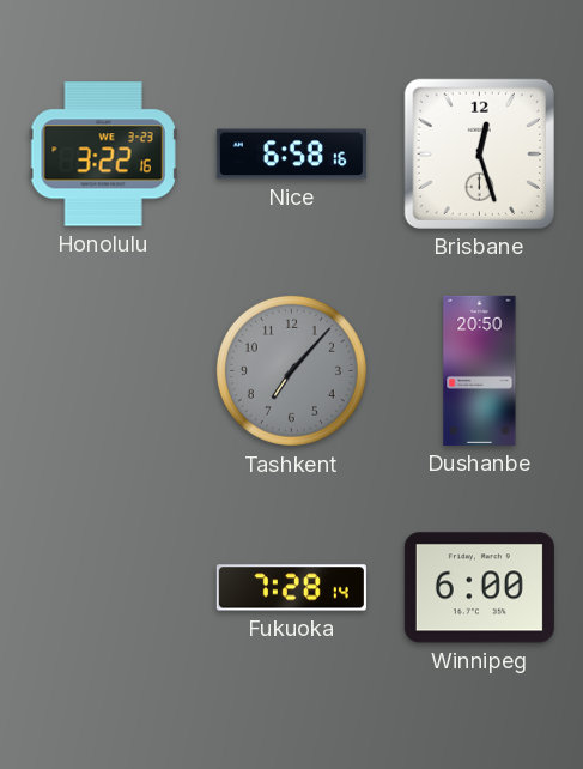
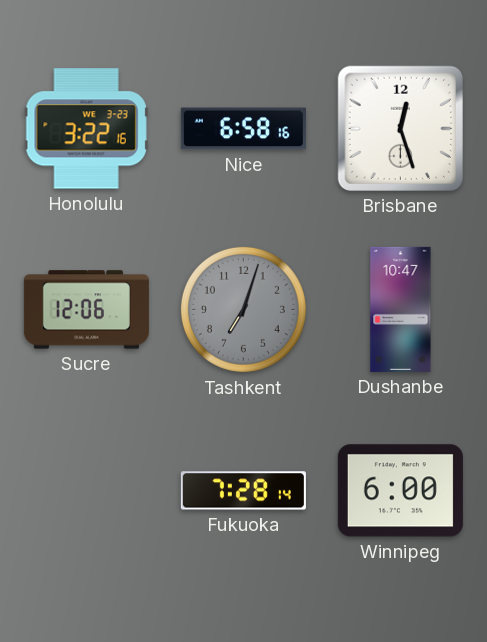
Sucre: none -> 12:06
Tashkent: 7:07 -> 7:03
Dushanbe: 20:50 -> 10:47
